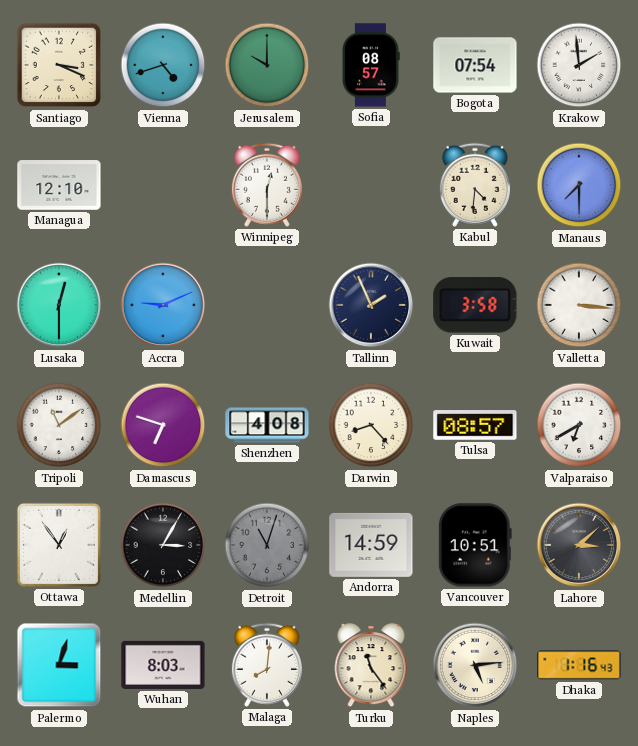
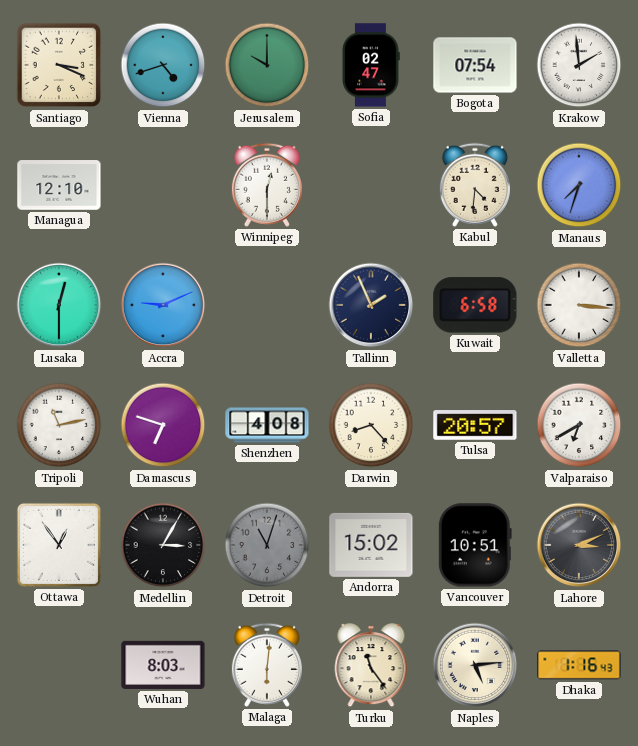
Sofia: 08:57 -> 02:47
Manaus: 7:30 -> 7:33
Kuwait: 3:58 -> 6:58
Tripoli: 11:09 -> 11:13
Tulsa: 08:57 -> 20:57
Andorra: 14:59 -> 15:02
Lahore: 3:08 -> 3:11
Palermo: 3:03 -> none
Malaga: 8:01 -> 6:01
